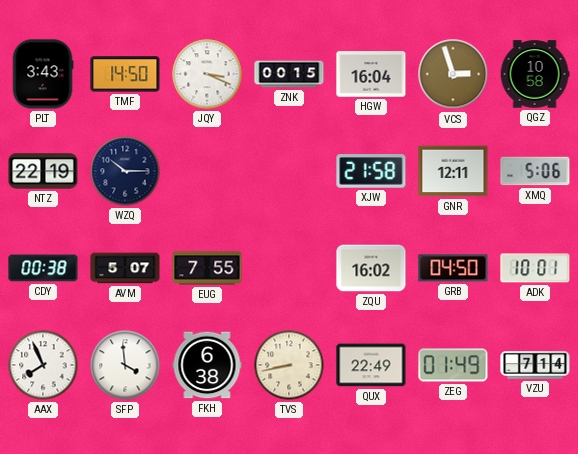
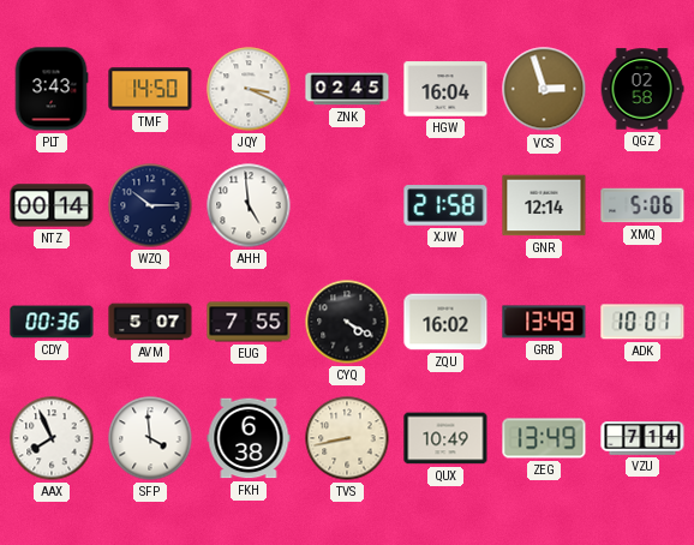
ZNK: 00:15 -> 02:45
QGZ: 10:58 -> 02:58
NTZ: 22:19 -> 00:14
AHH: none -> 4:59
GNR: 12:11 -> 12:14
CDY: 00:38 -> 00:36
CYQ: none -> 4:20
GRB: 04:50 -> 13:49
QUX: 22:49 -> 10:49
ZEG: 01:49 -> 13:49
